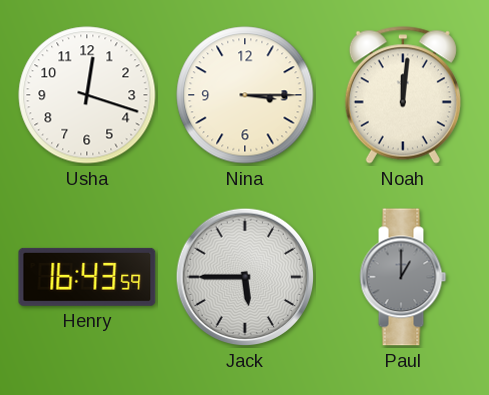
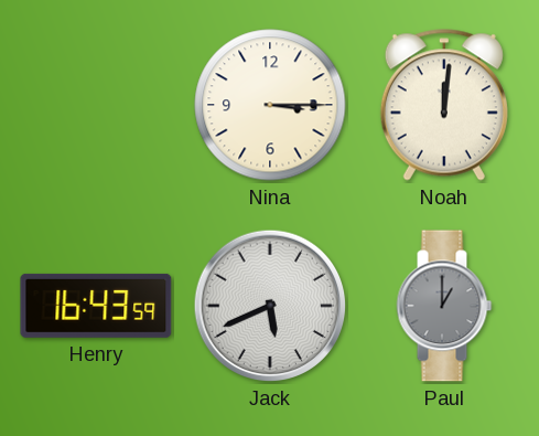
Usha: 12:18 -> none
Jack: 5:45 -> 5:41
